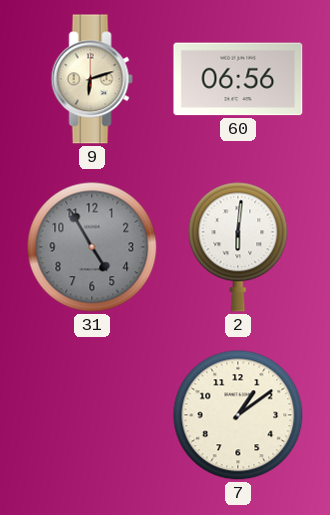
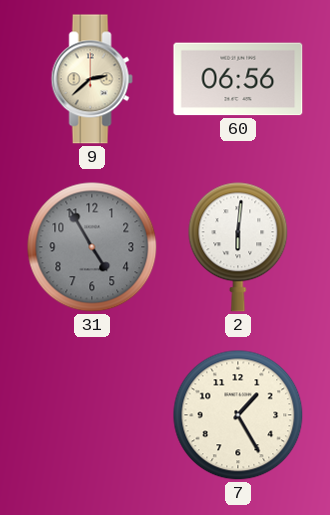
9: 6:12 -> 2:38
7: 1:09 -> 1:25
